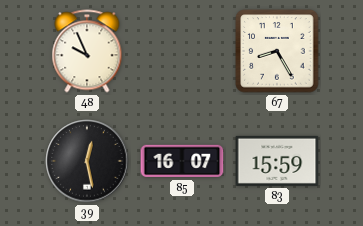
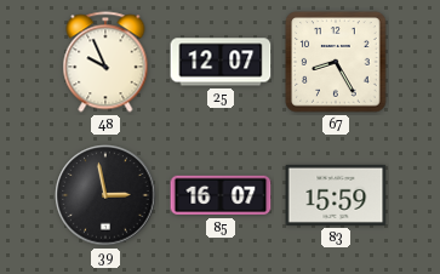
25: none -> 12:07
39: 12:28 -> 2:58
